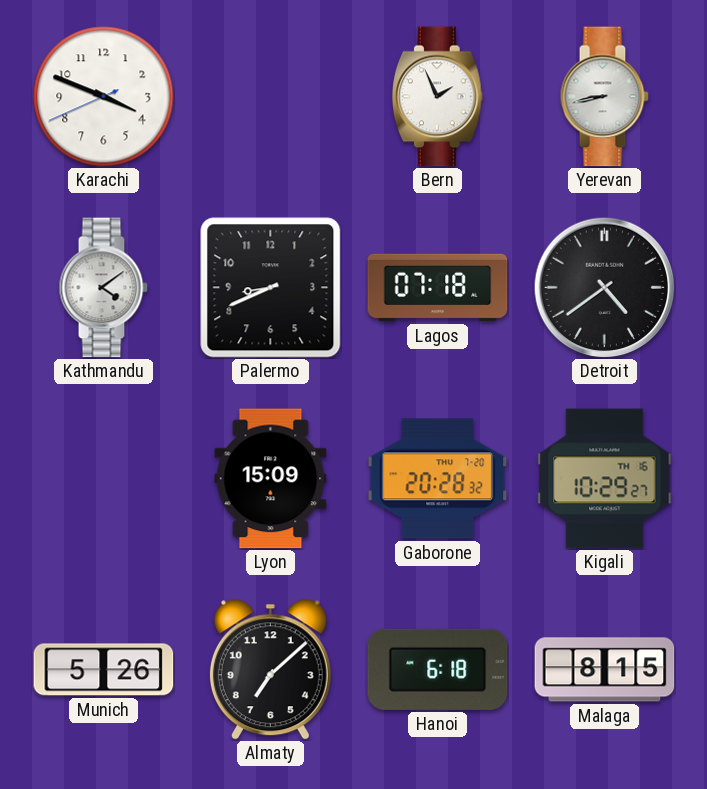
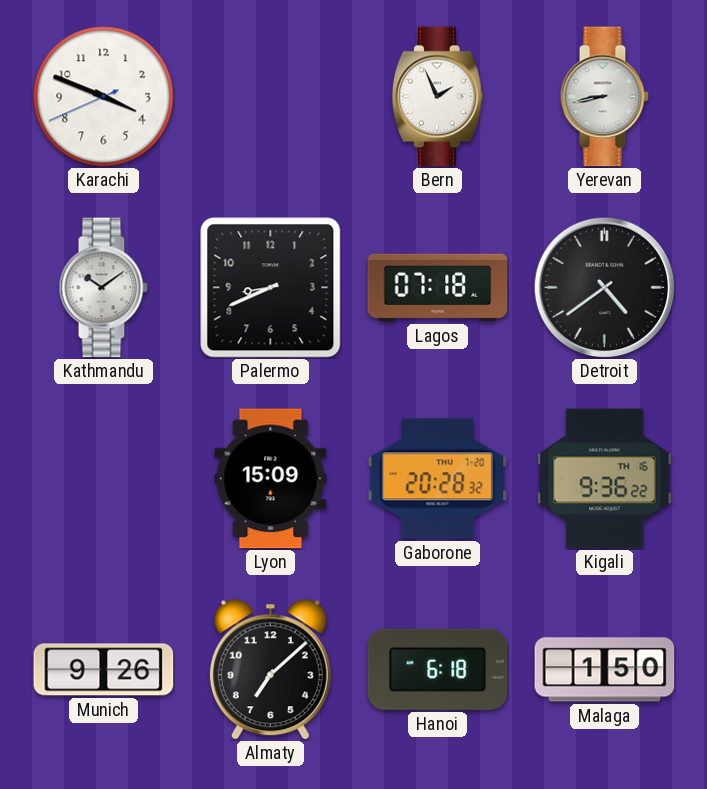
Kathmandu: 4:09 -> 10:09
Kigali: 10:29 -> 9:36
Munich: 5:26 -> 9:26
Malaga: 8:15 -> 1:50
